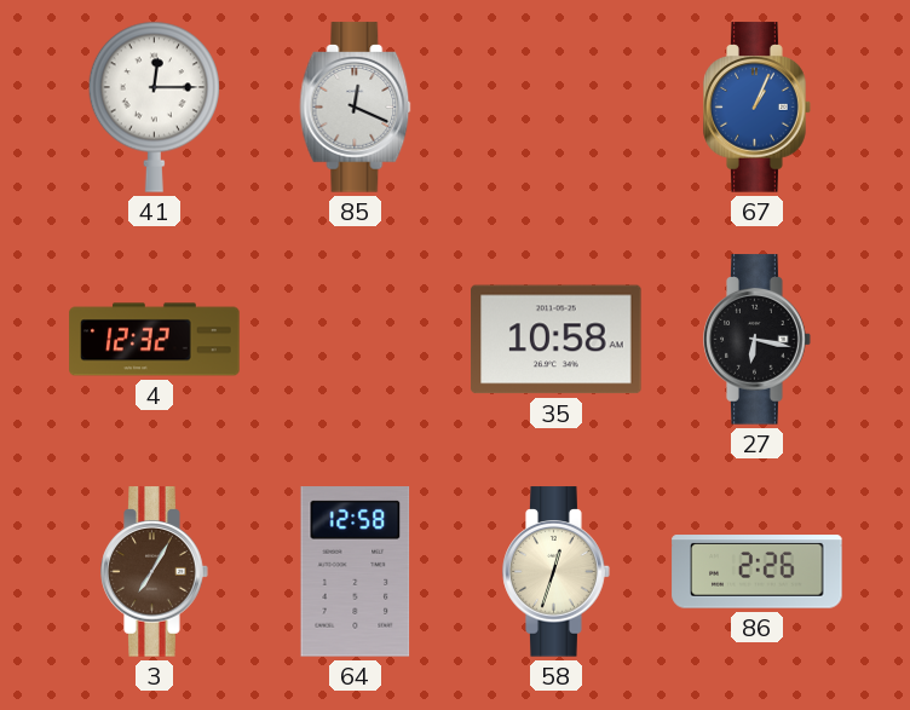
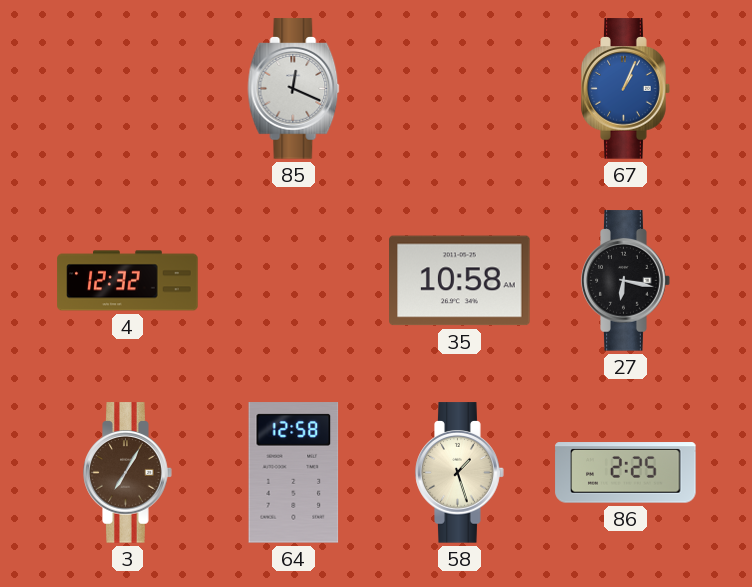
41: 12:15 -> none
58: 12:33 -> 1:27
86: 2:26 -> 2:25
